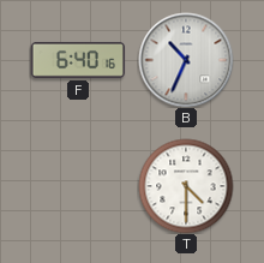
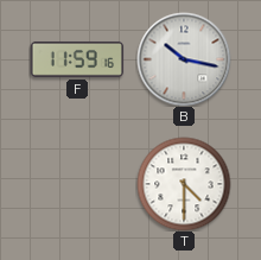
F: 6:40 -> 11:59
B: 10:34 -> 10:17
